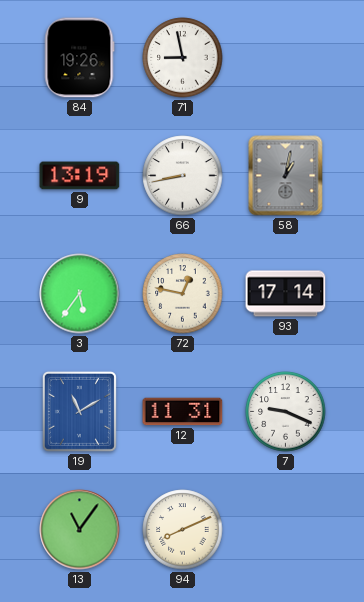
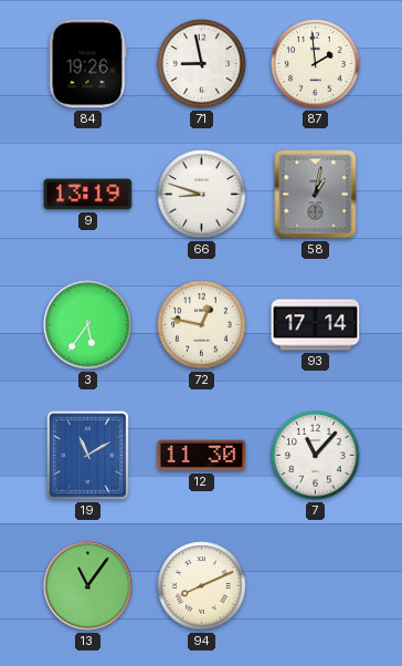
87: none -> 1:59
66: 8:43 -> 8:48
12: 11:31 -> 11:30
7: 9:19 -> 11:07
